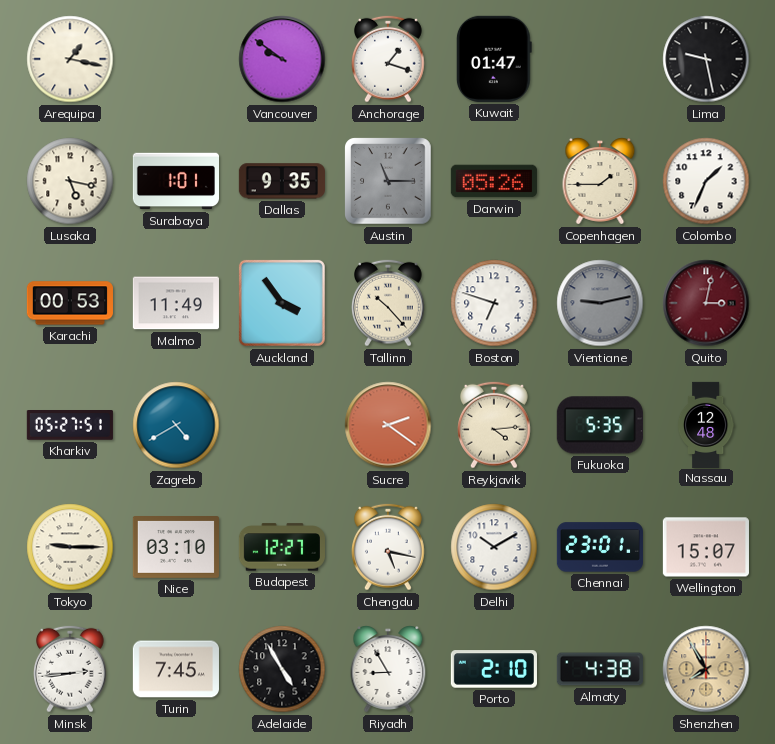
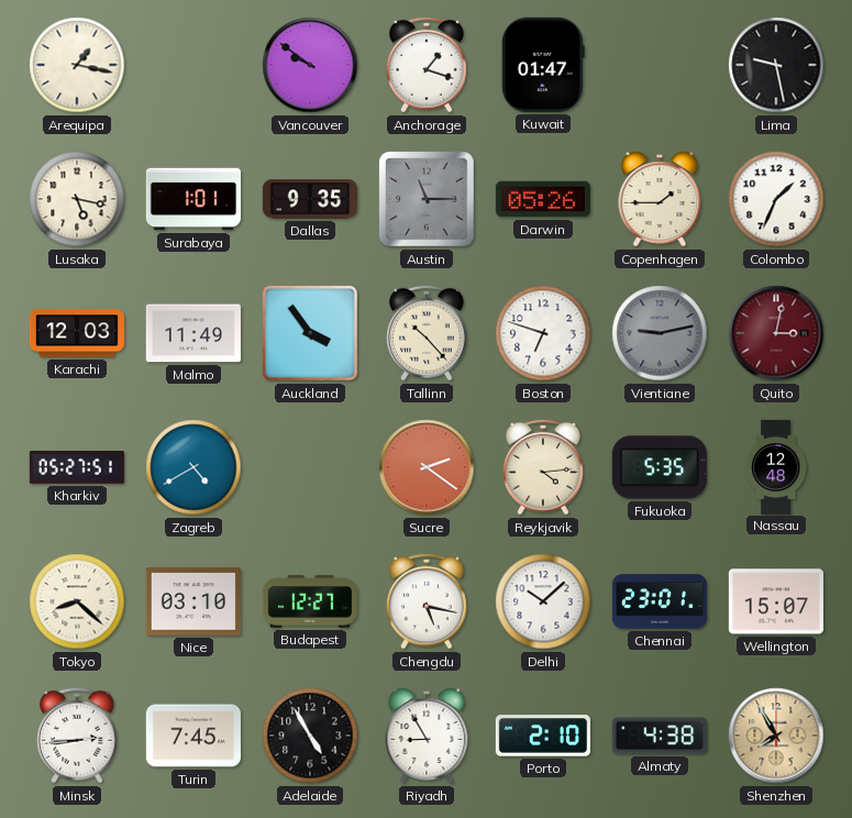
Karachi: 00:53 -> 12:03
Tokyo: 9:15 -> 8:22
Delhi: 10:10 -> 10:08
